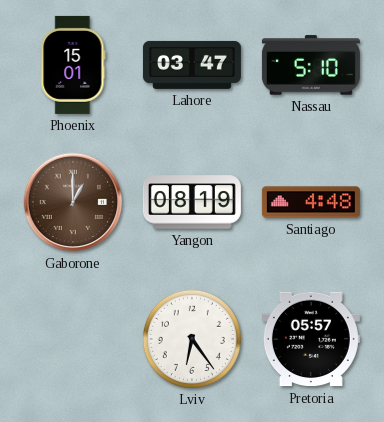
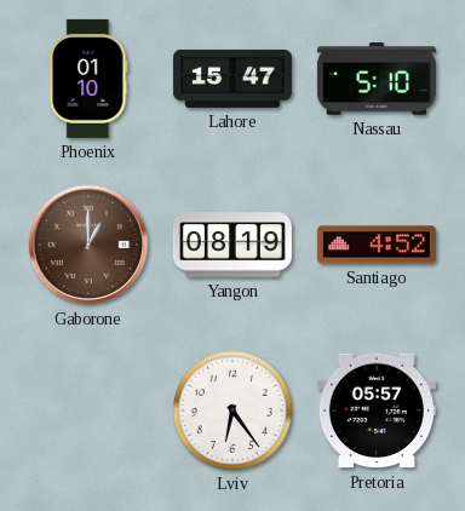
Phoenix: 15:01 -> 01:10
Lahore: 03:47 -> 15:47
Santiago: 4:48 -> 4:52
